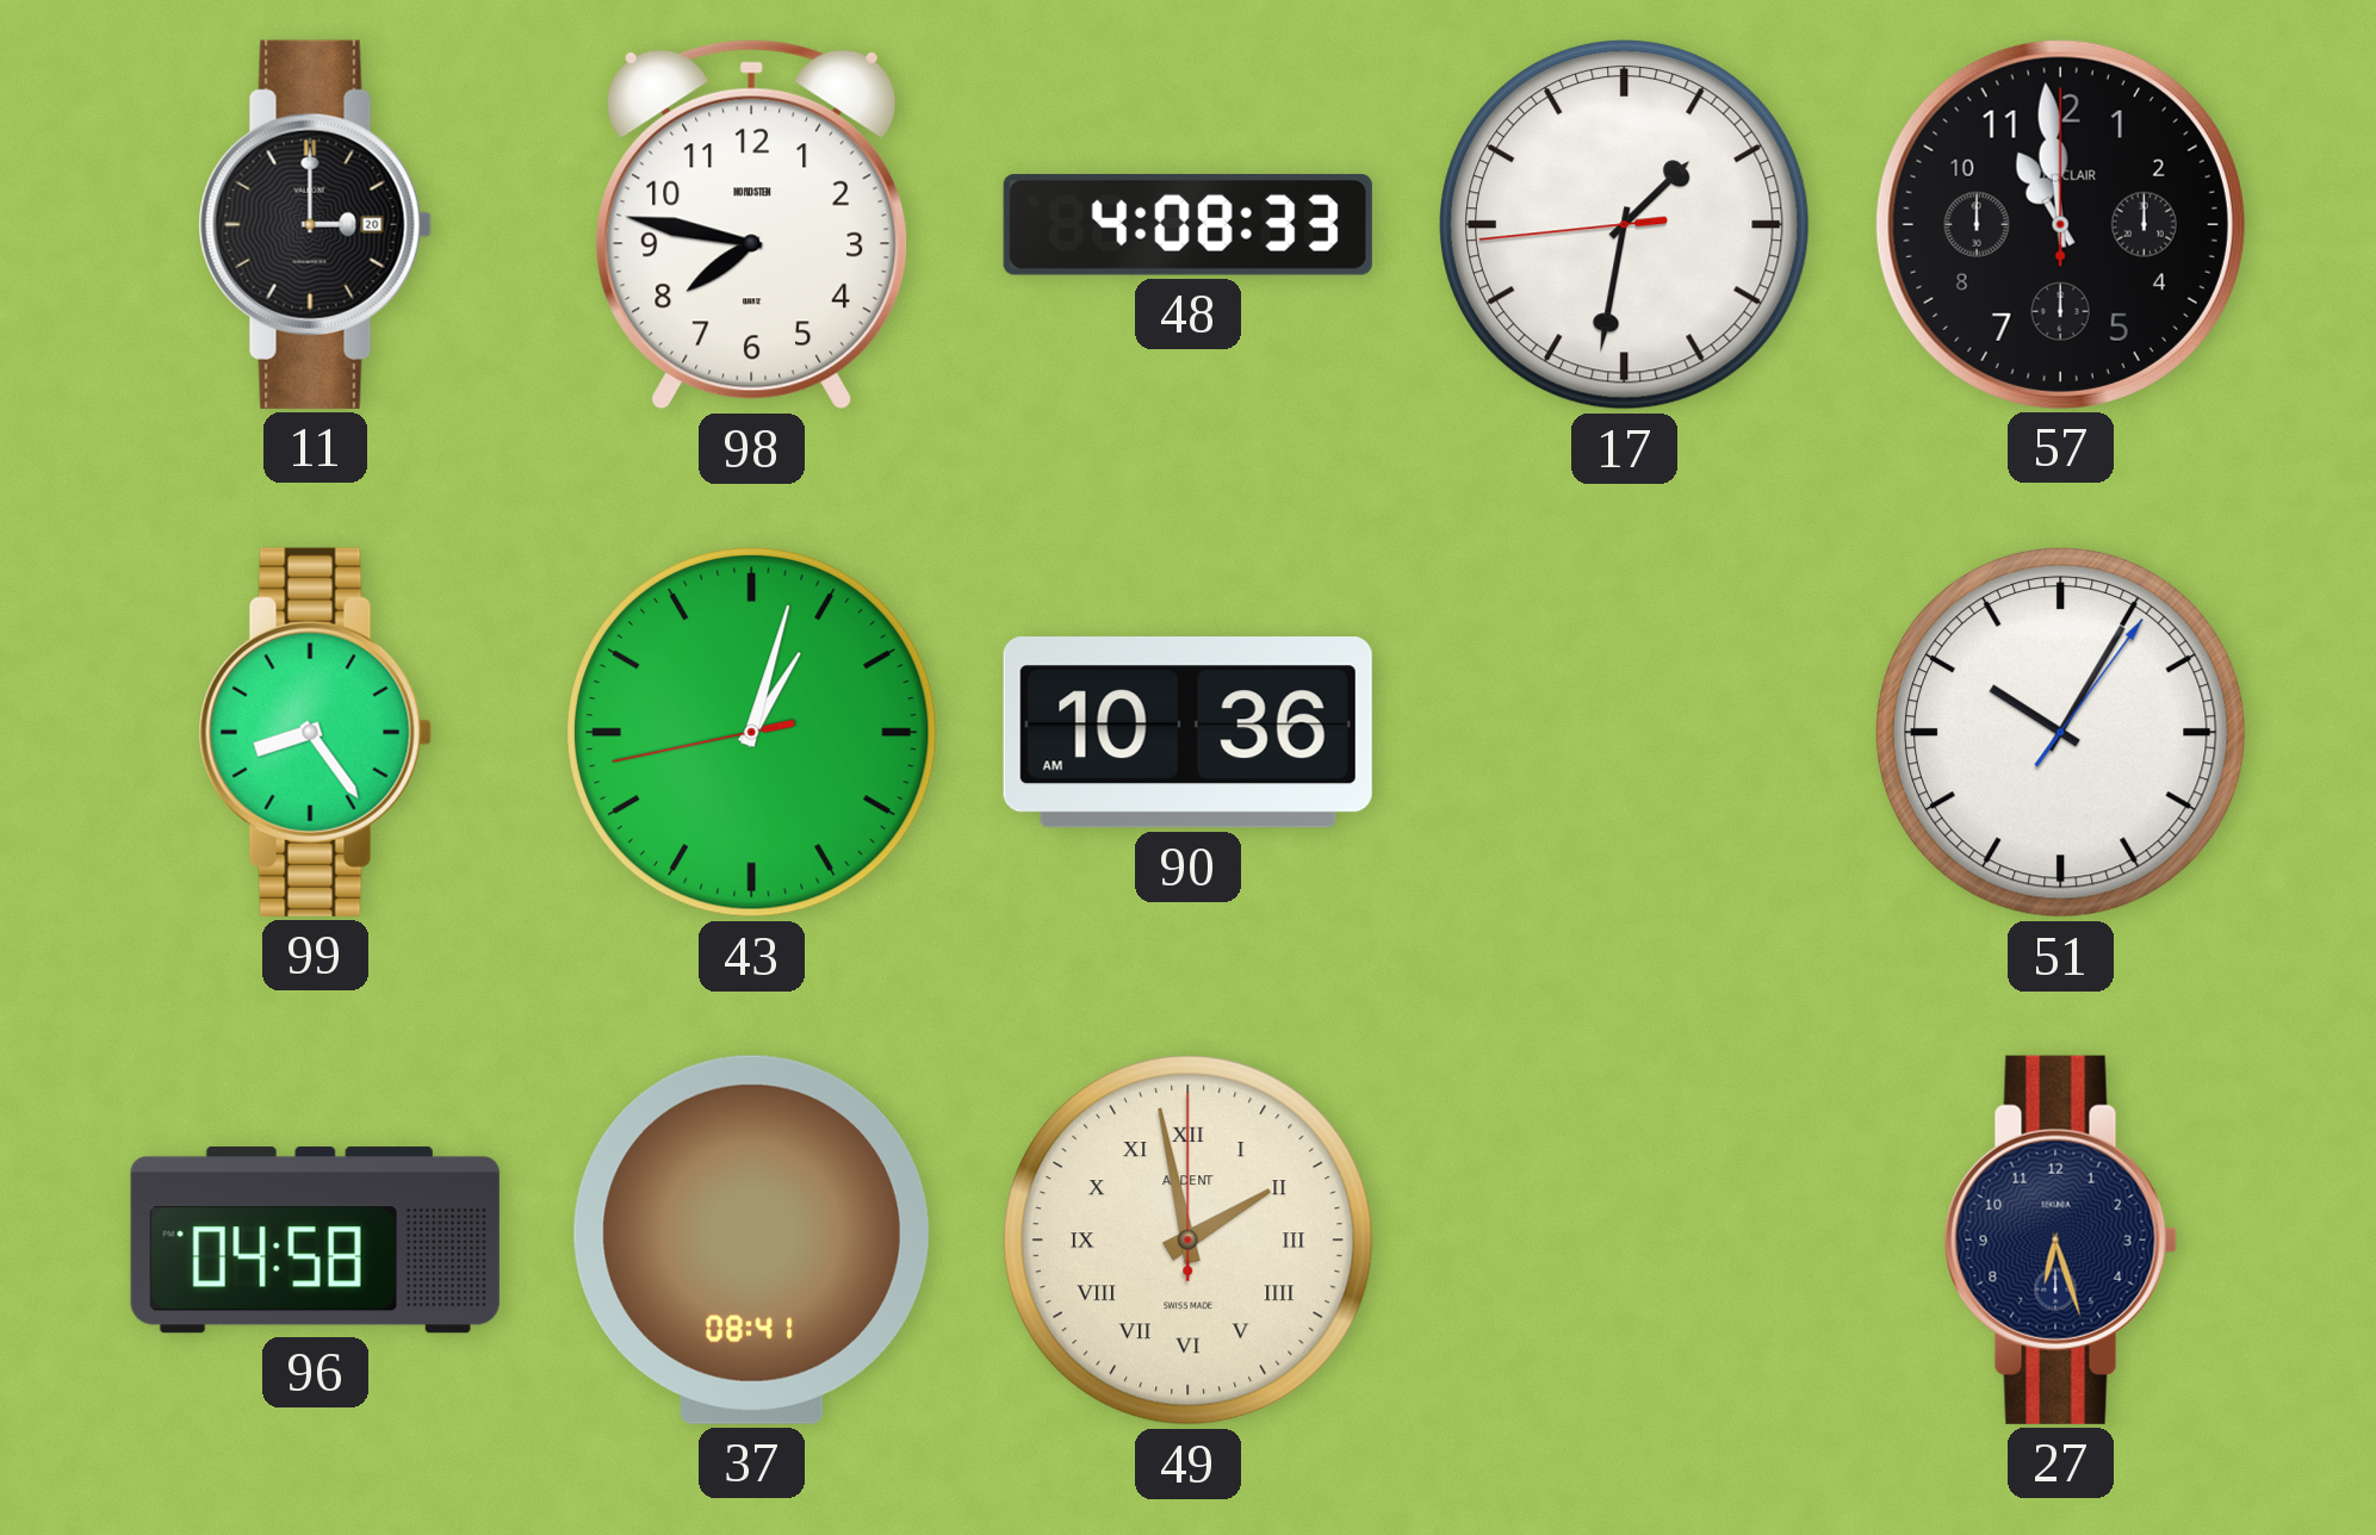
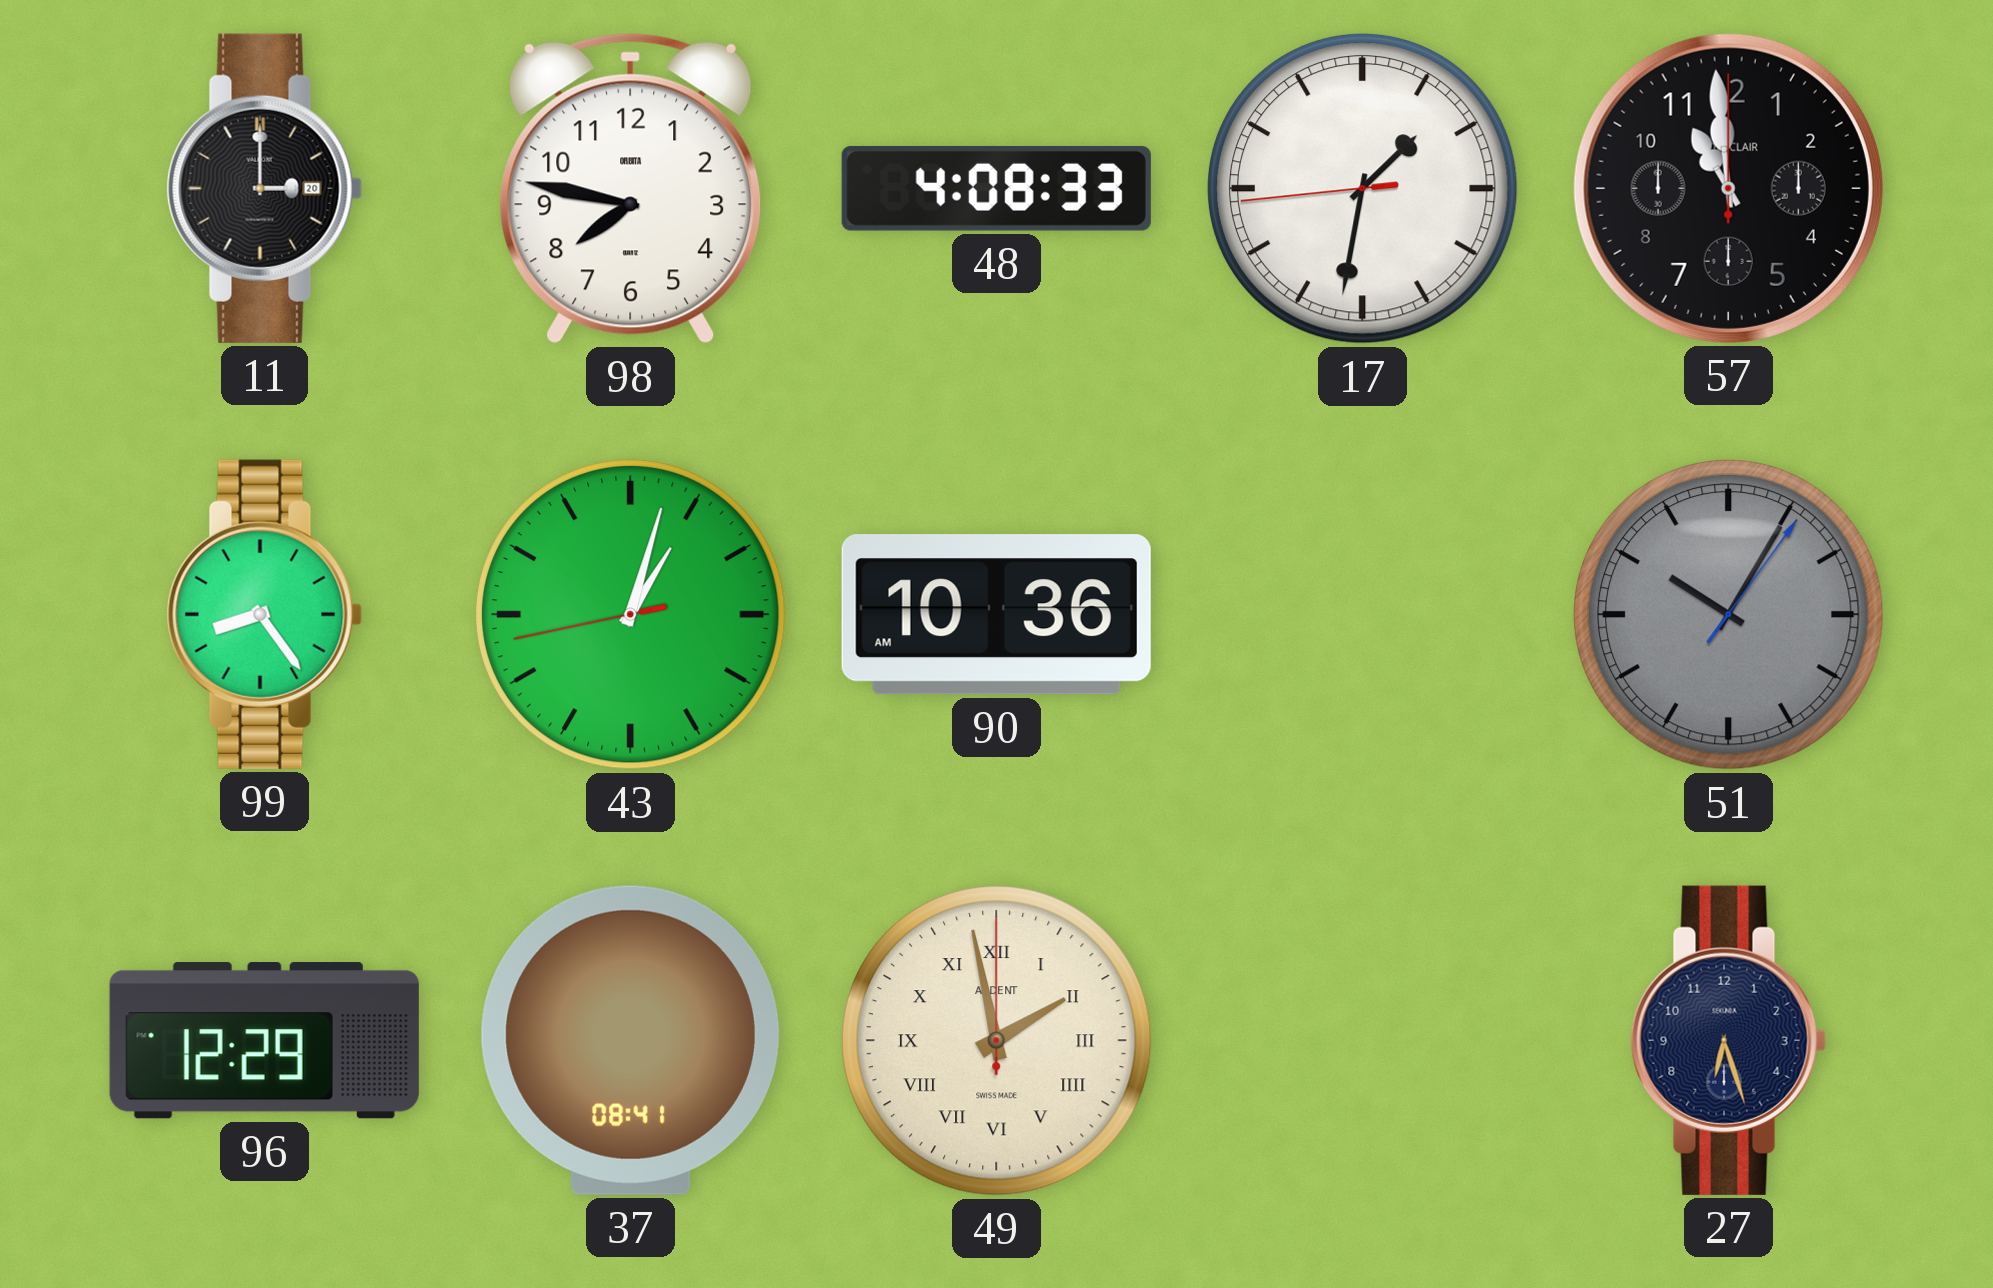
98 brand: NORDSTEN -> ORBITA
51 dial: white -> grey
96: 04:58 -> 12:29
